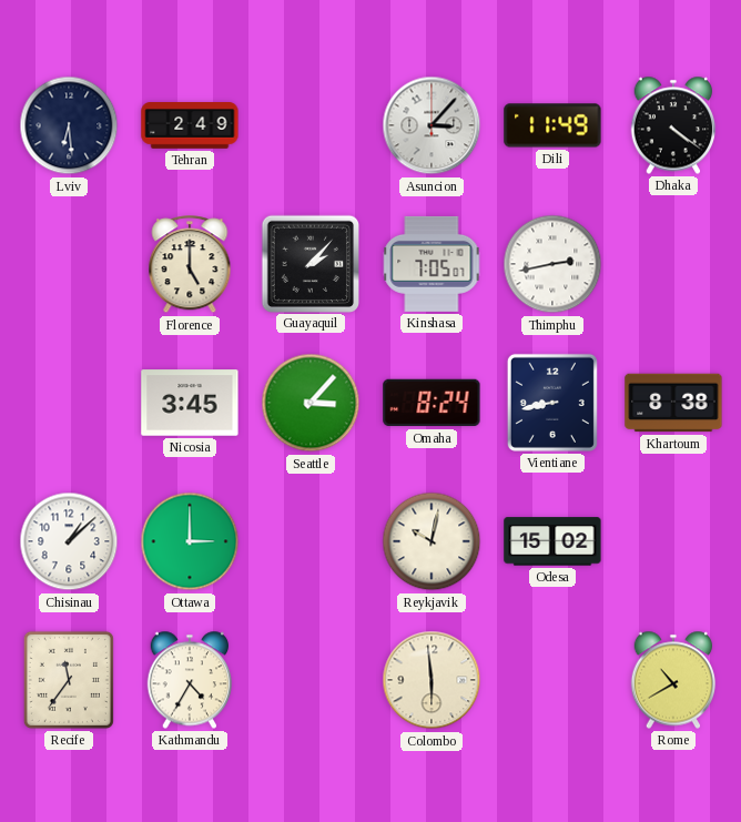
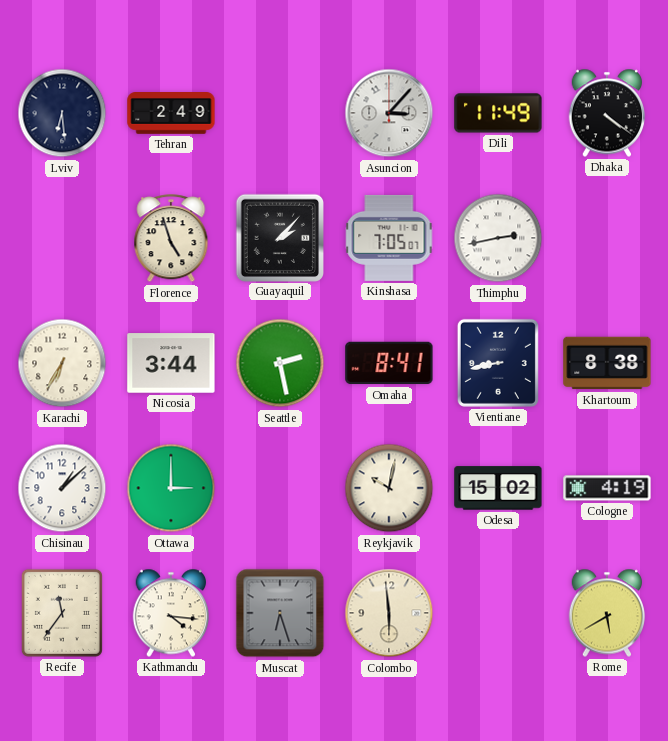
Florence: 5:00 -> 4:57
Karachi: none -> 6:35
Nicosia: 3:45 -> 3:44
Seattle: 3:07 -> 2:28
Omaha: 8:24 -> 8:41
Cologne: none -> 4:19
Kathmandu: 4:35 -> 4:16
Muscat: none -> 6:27
Rome: 10:40 -> 5:40
